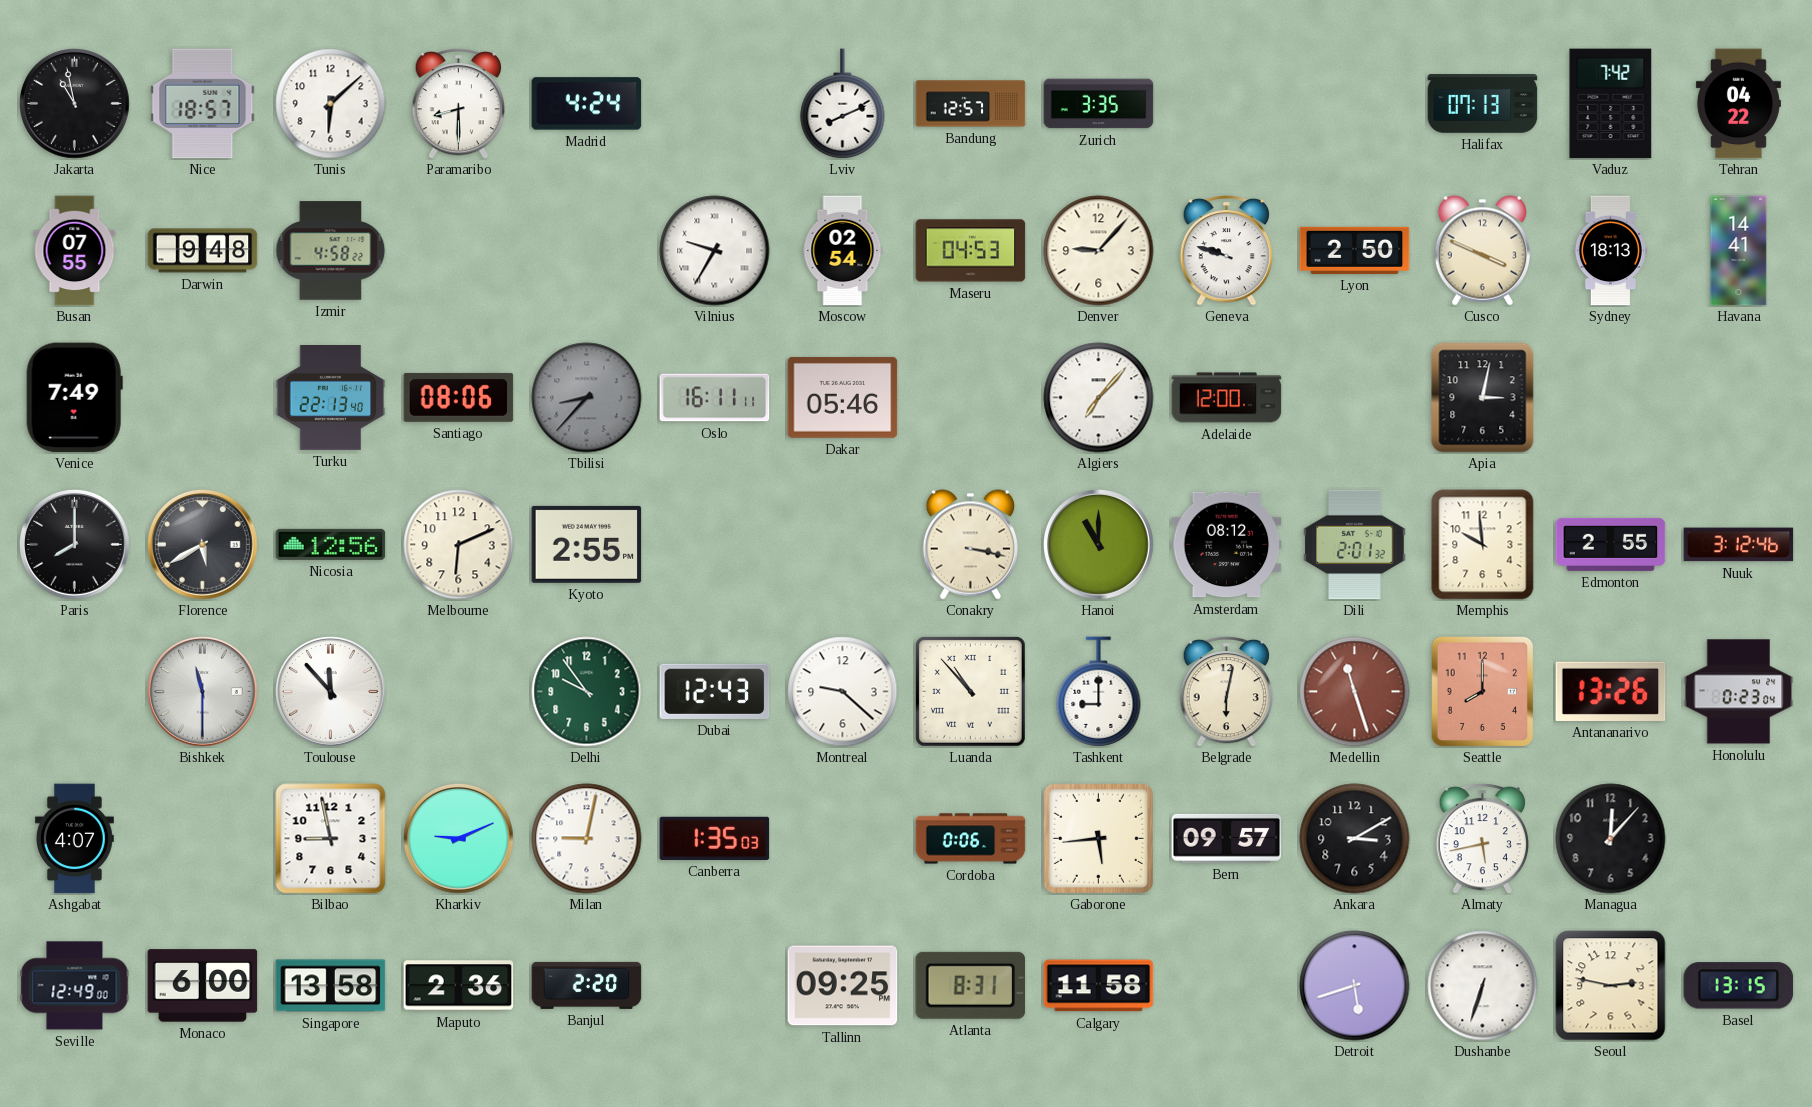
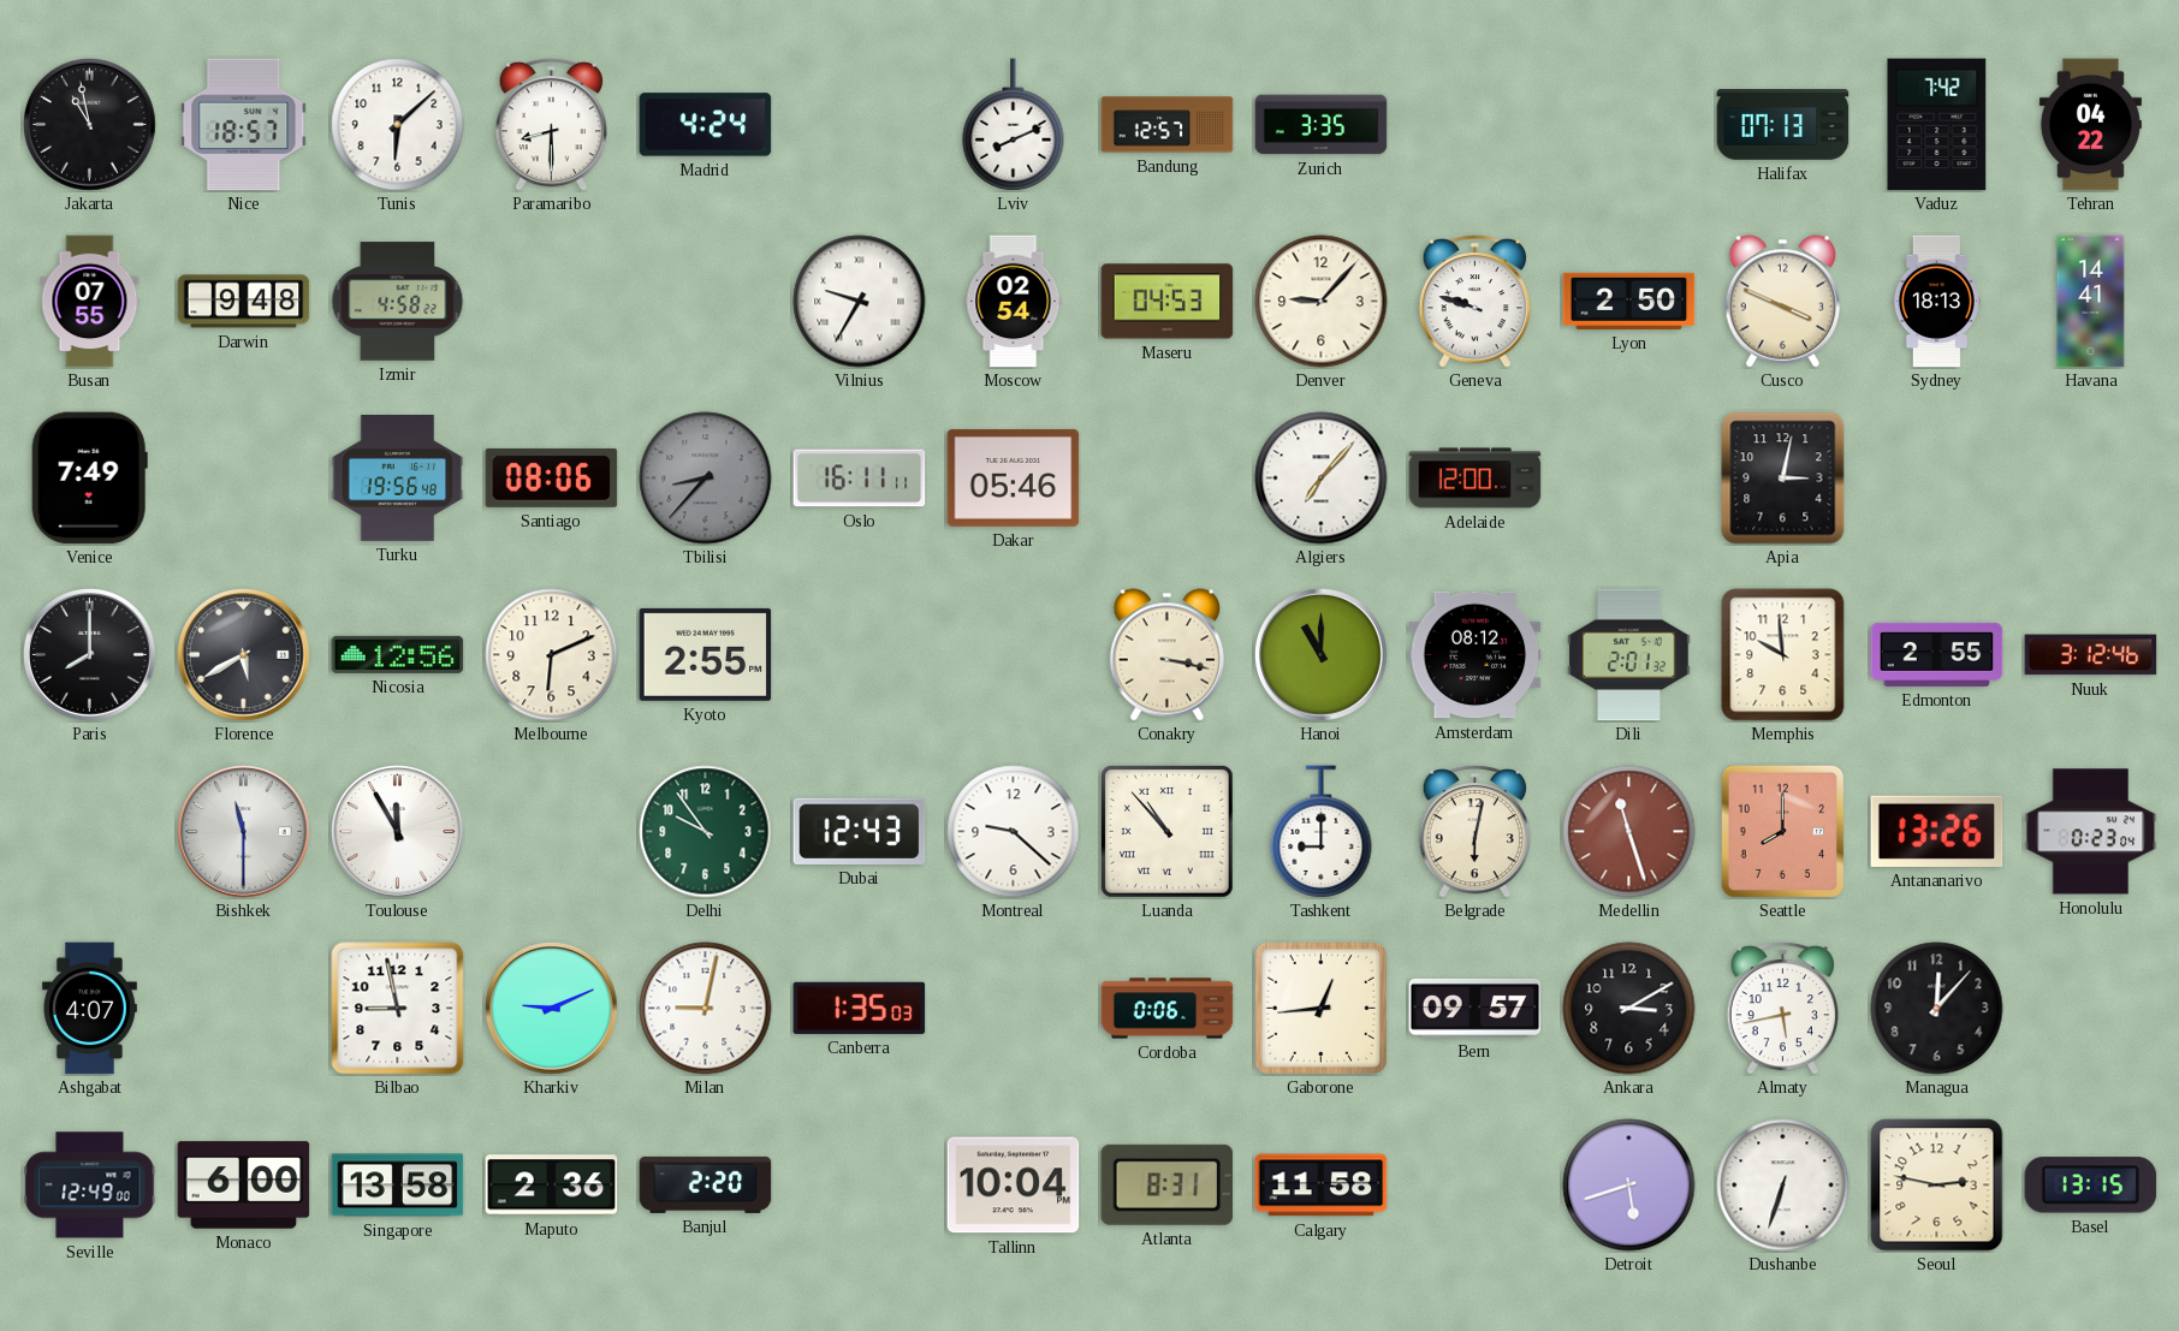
Turku: 22:13 -> 19:56
Toulouse: 11:53 -> 11:55
Gaborone: 5:44 -> 12:44
Tallinn: 09:25 -> 10:04
